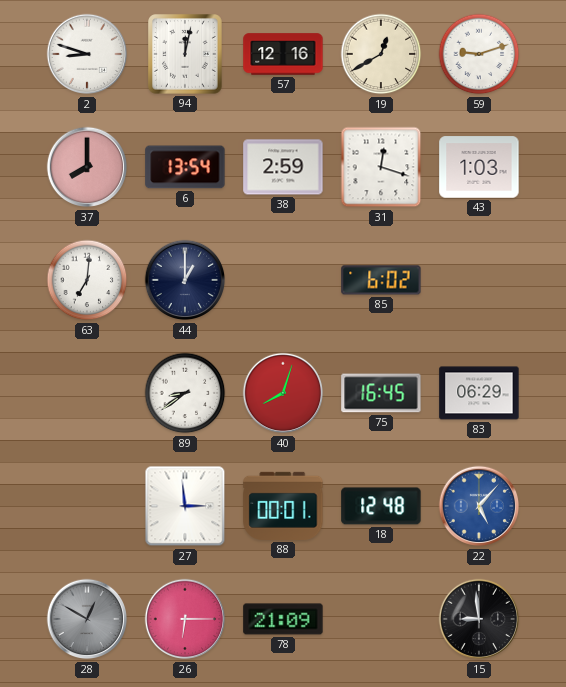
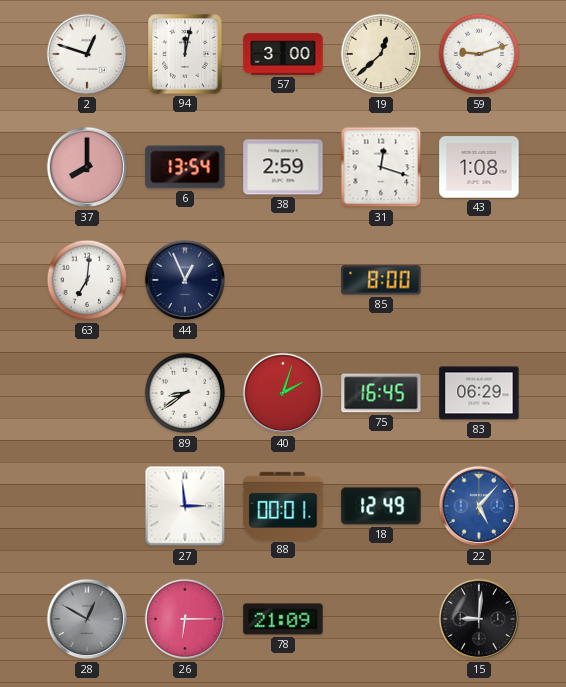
2: 8:48 -> 12:48
57: 12:16 -> 3:00
19: 12:40 -> 12:38
43: 1:03 -> 1:08
44: 1:00 -> 12:56
85: 6:02 -> 8:00
40: 8:03 -> 2:03
18: 12:48 -> 12:49
15: 8:59 -> 9:01
